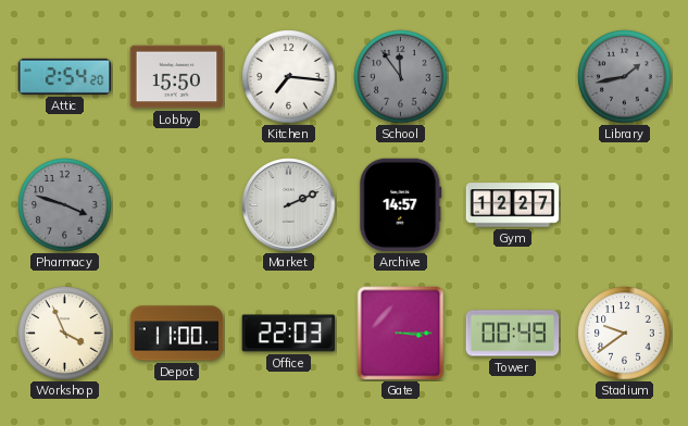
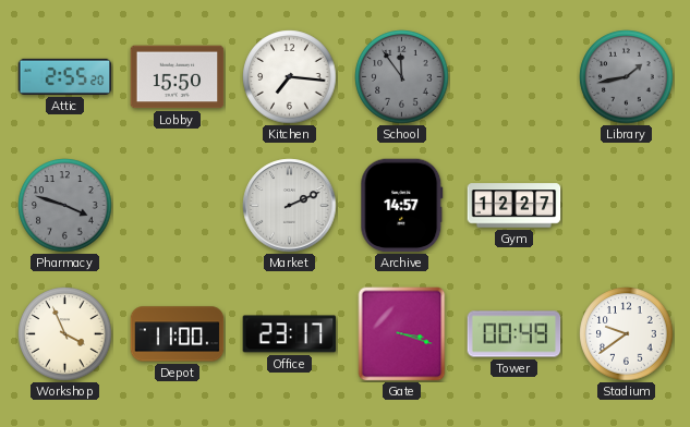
Attic: 2:54 -> 2:55
Office: 22:03 -> 23:17
Gate: 3:15 -> 3:18
